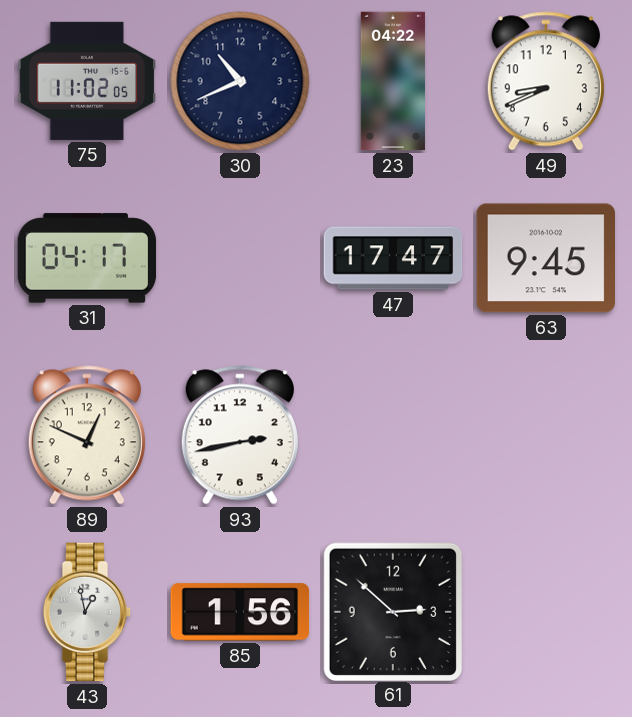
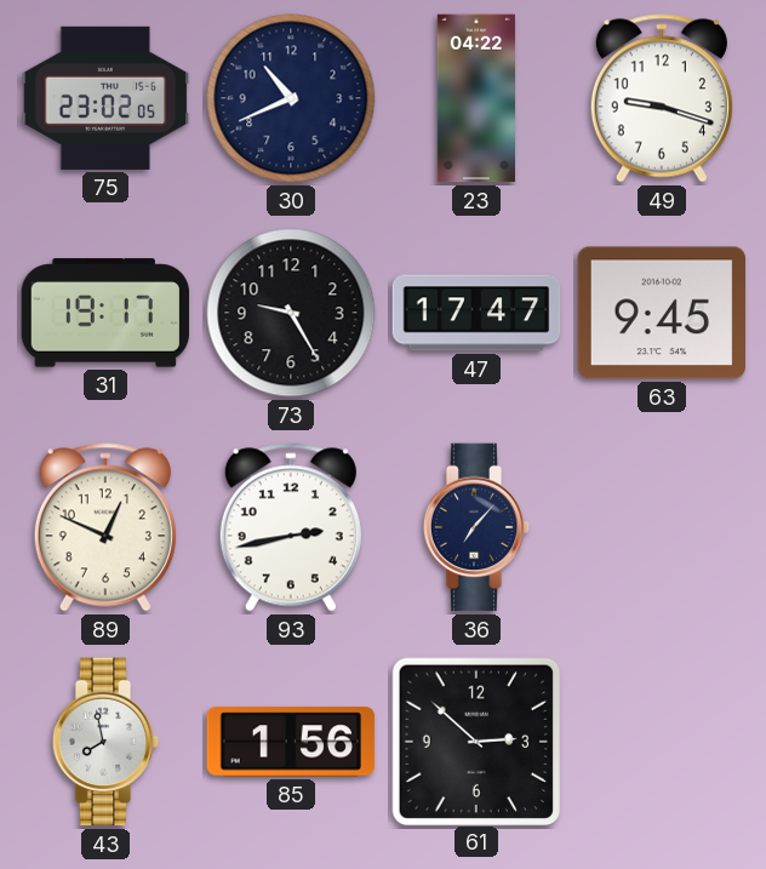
75: 11:02 -> 23:02
49: 8:41 -> 9:18
31: 04:17 -> 19:17
73: none -> 9:25
36: none -> 7:07
43: 12:58 -> 7:58
